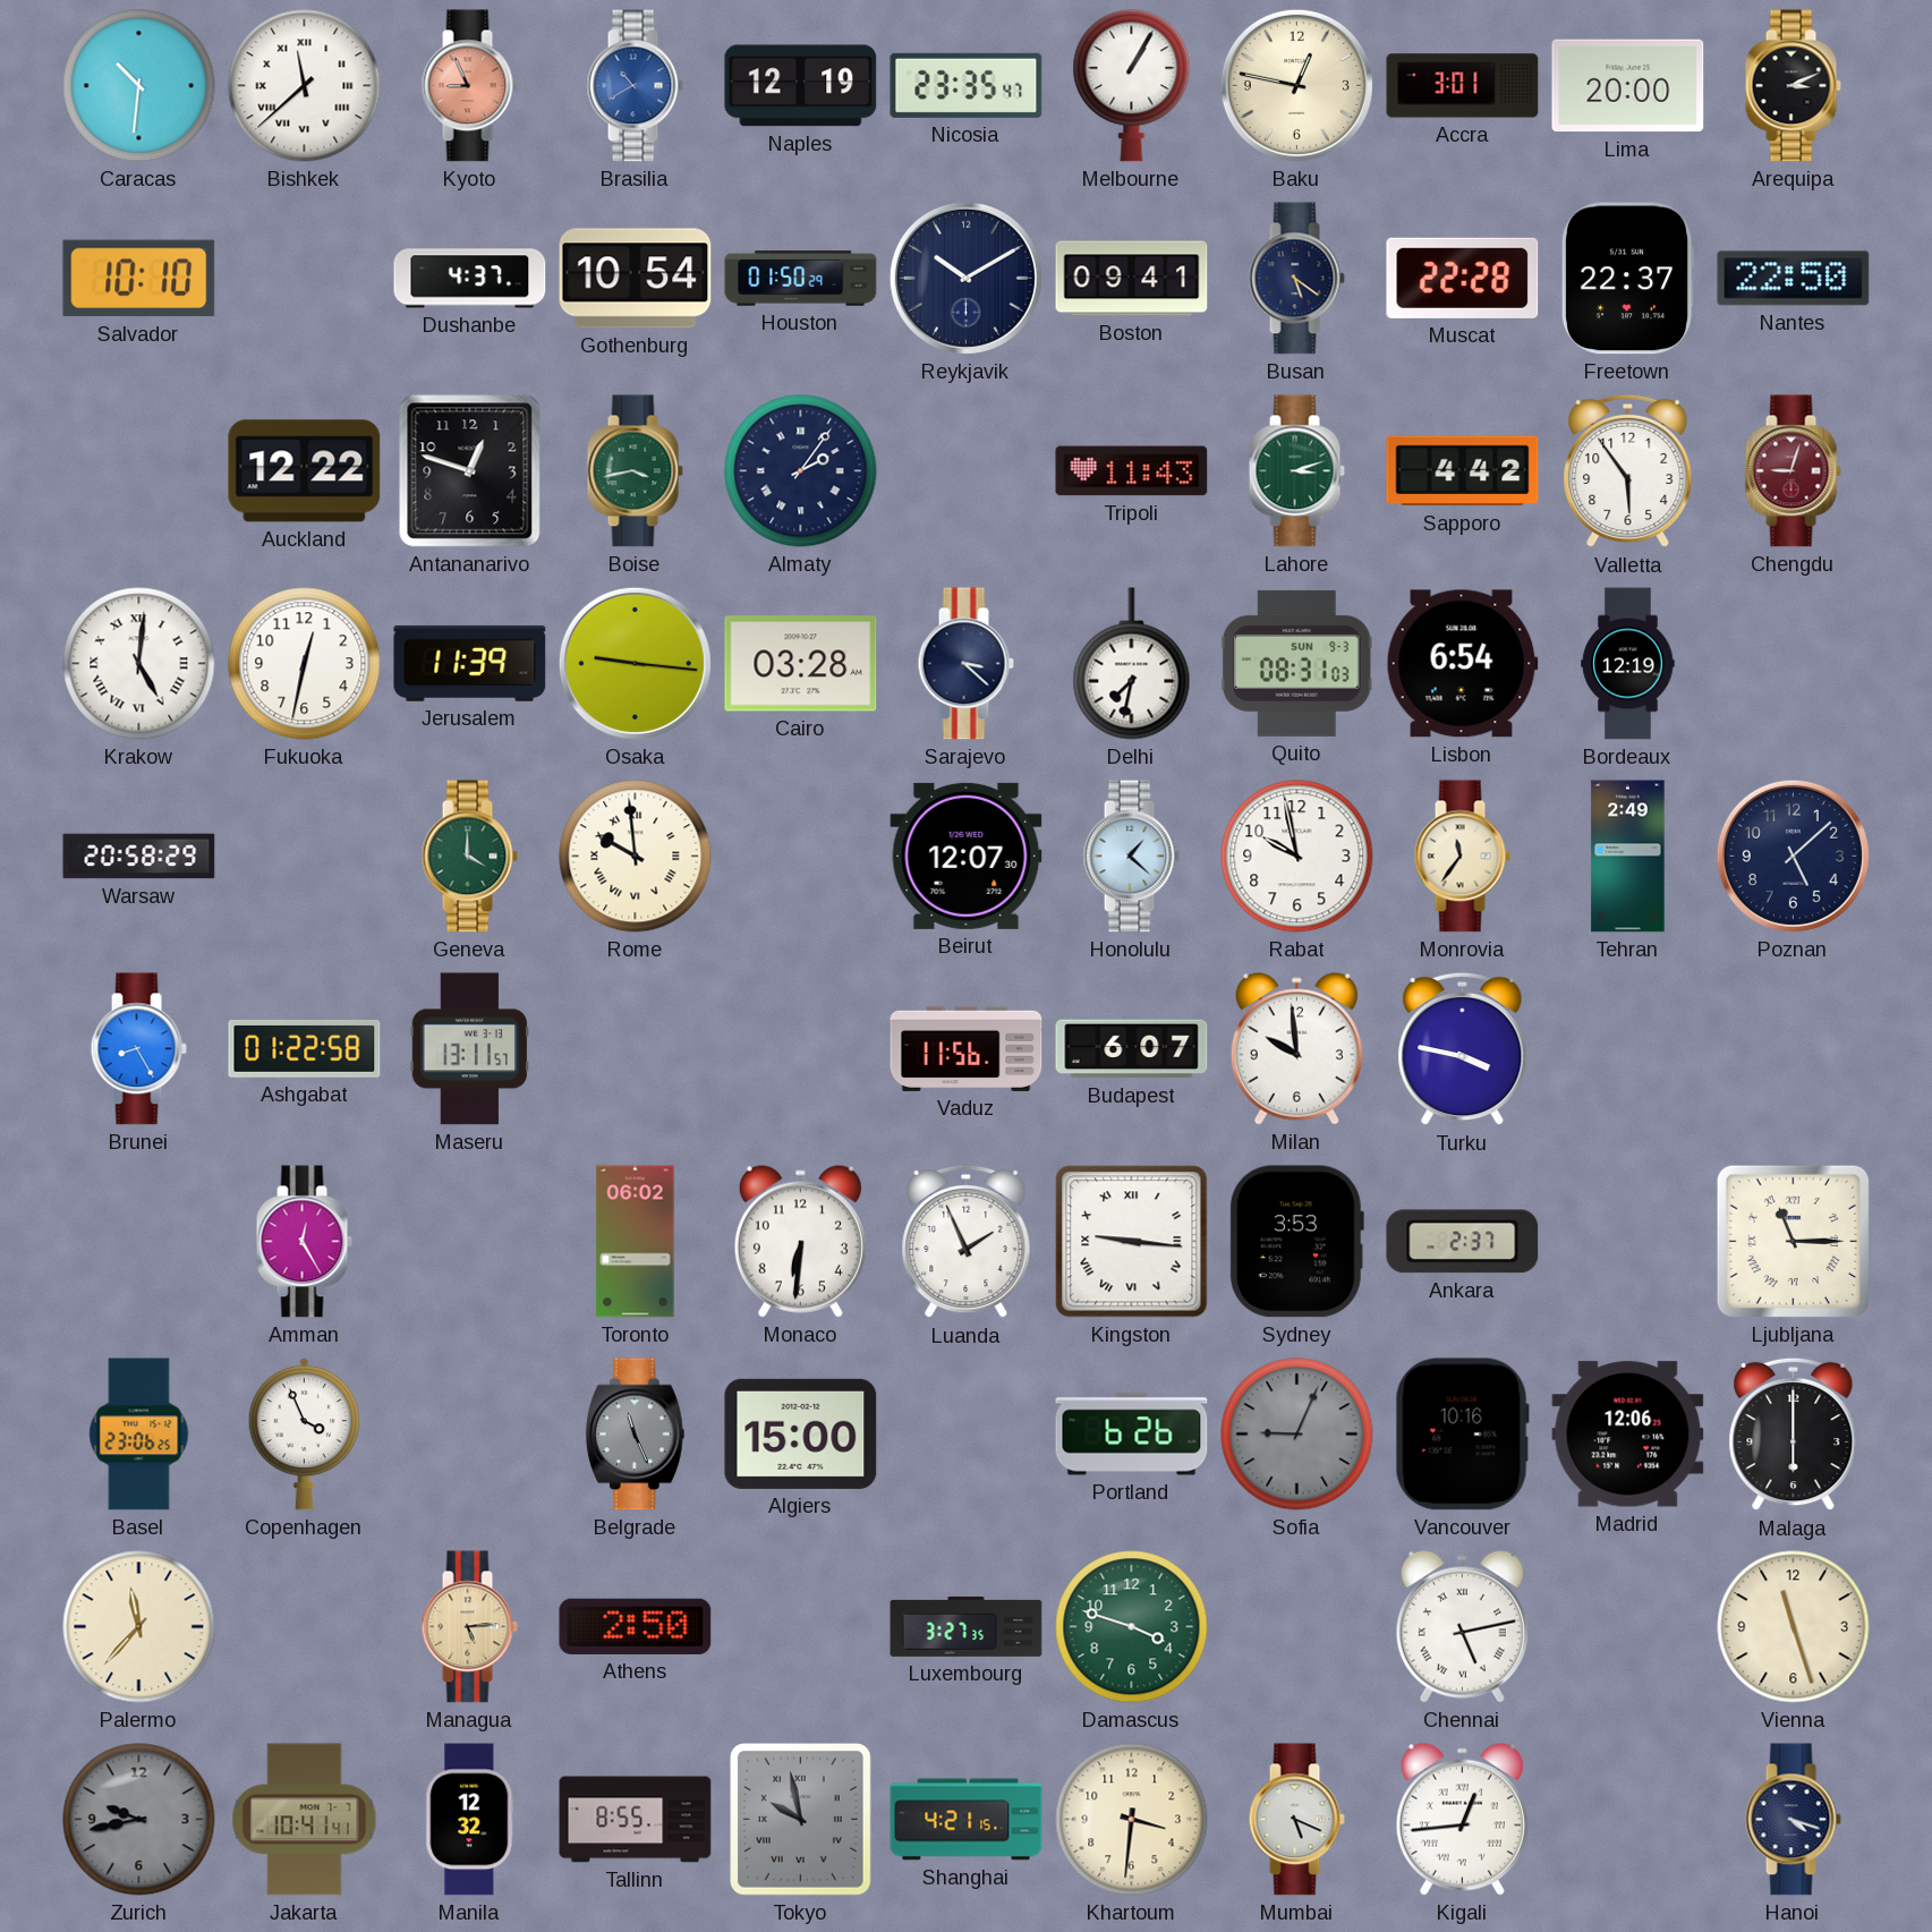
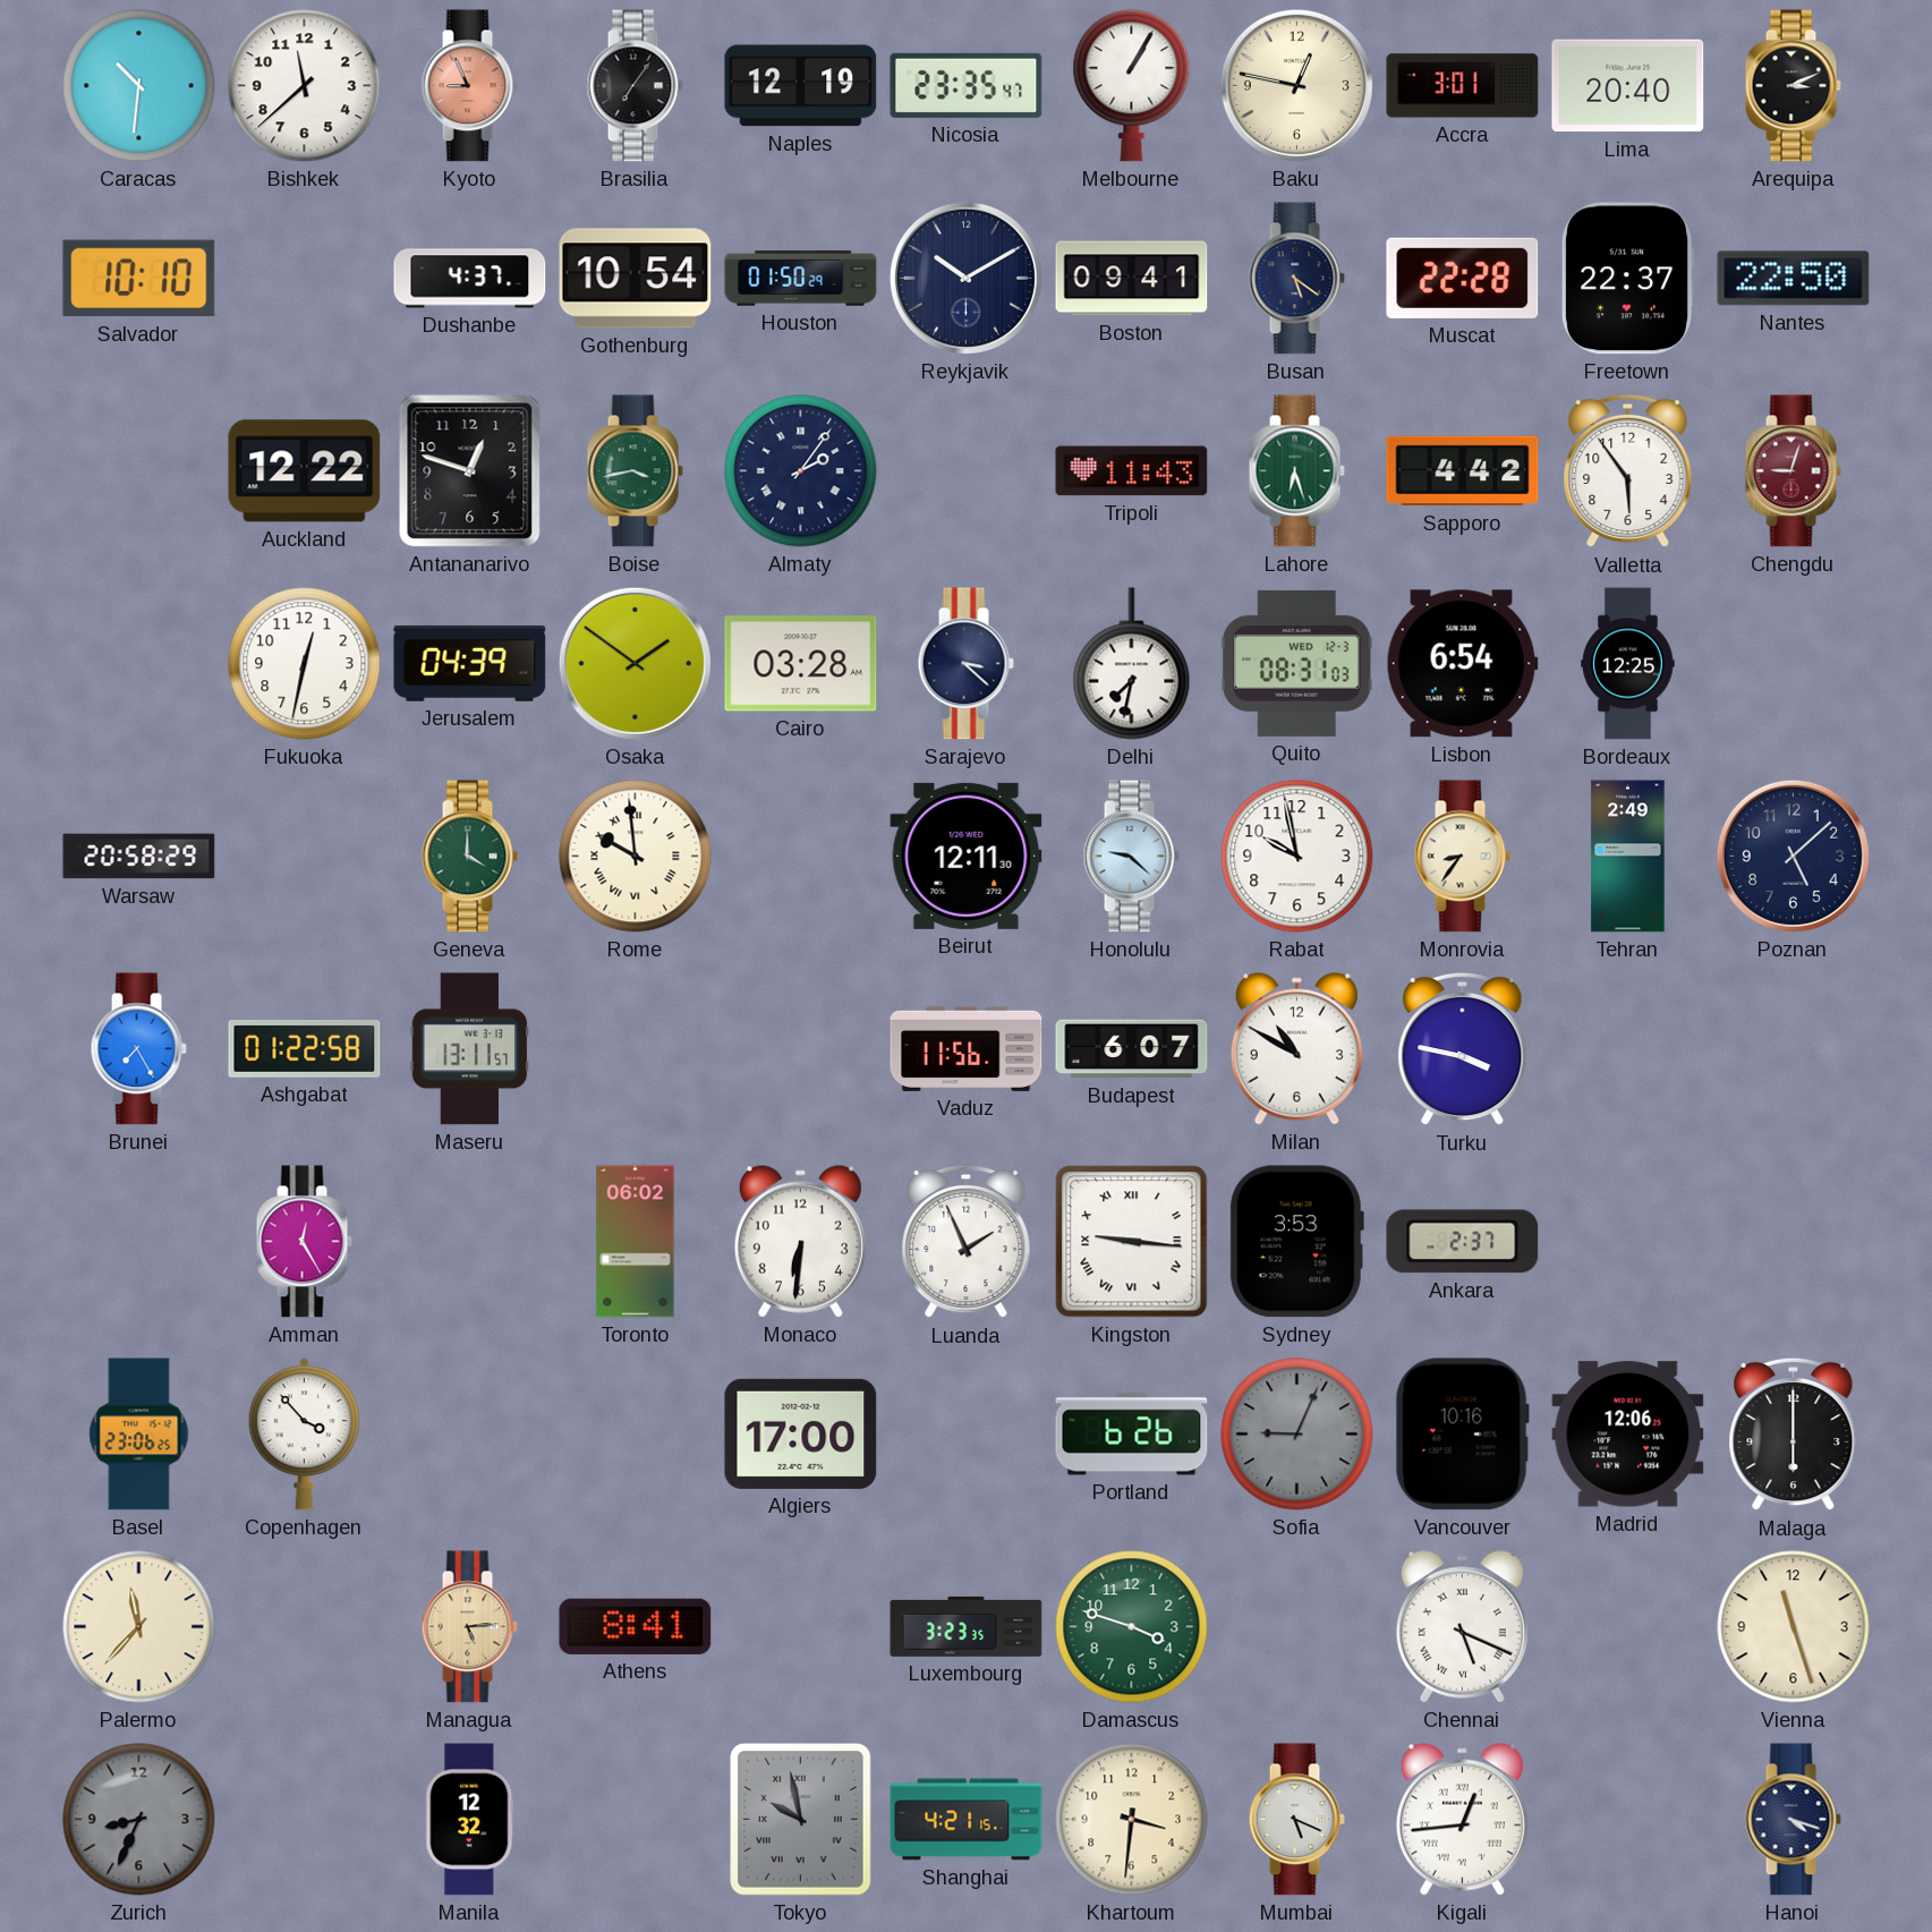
Bishkek numerals: Roman -> Arabic
Brasilia: 10:40 -> 7:06
Brasilia dial: blue -> black
Lima: 20:00 -> 20:40
Lahore: 3:12 -> 6:27
Krakow: 5:01 -> none
Jerusalem: 11:39 -> 04:39
Osaka: 9:16 -> 1:51
Quito date: SUN 9-3 -> WED 12-3
Bordeaux: 12:19 -> 12:25
Beirut: 12:07 -> 12:11
Honolulu: 1:22 -> 9:22
Monrovia: 11:36 -> 8:36
Brunei: 8:25 -> 7:25
Milan: 9:59 -> 10:50
Ljubljana: 11:15 -> none
Copenhagen: 3:56 -> 3:53
Belgrade: 11:26 -> none
Algiers: 15:00 -> 17:00
Athens: 2:50 -> 8:41
Luxembourg: 3:27 -> 3:23
Chennai: 5:13 -> 5:19
Zurich: 9:43 -> 8:34
Jakarta: 10:41 -> none
Tallinn: 8:55 -> none
